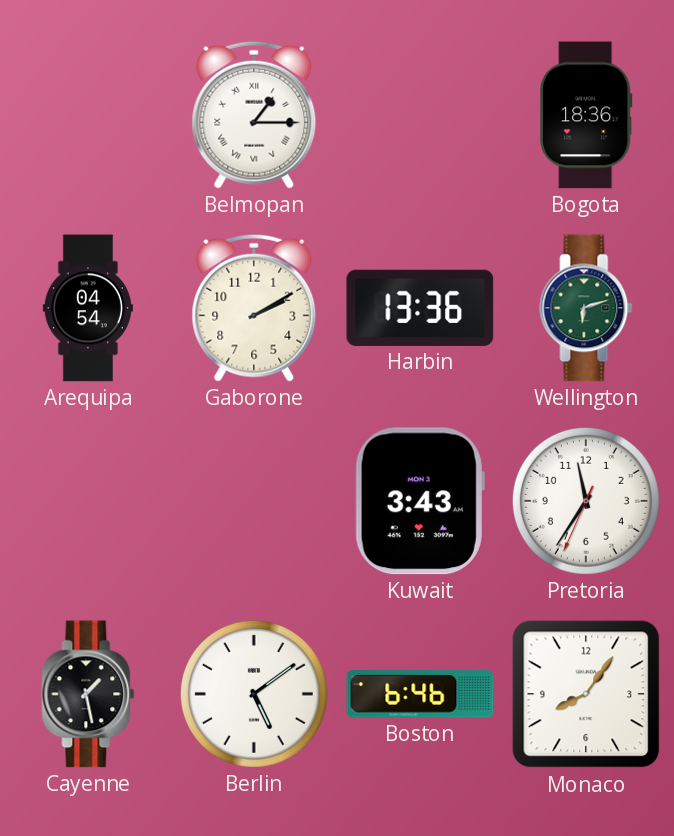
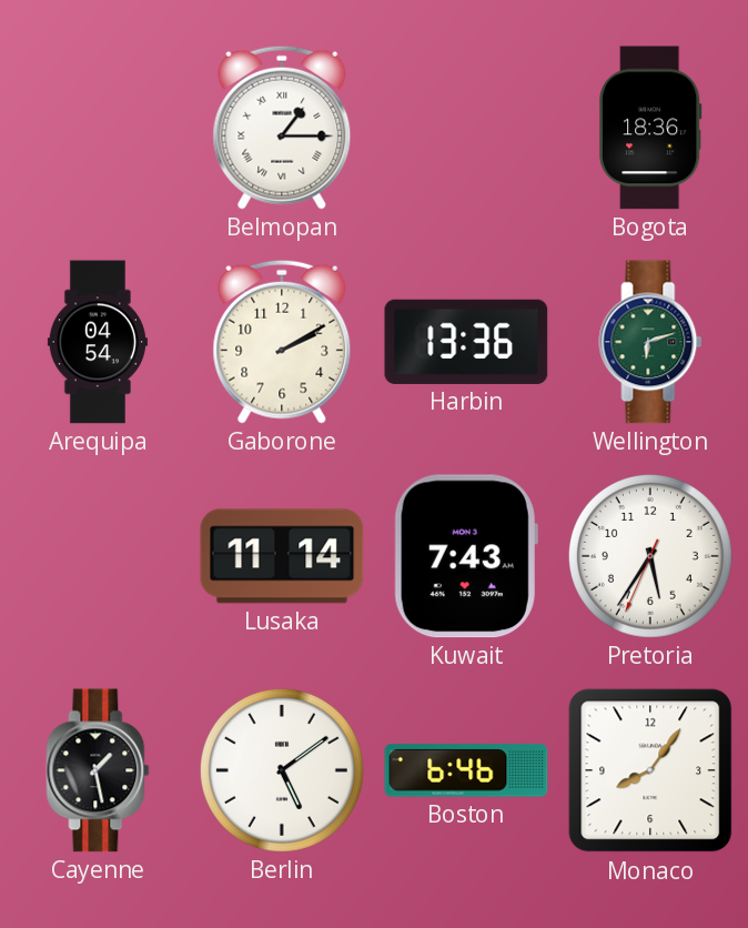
Lusaka: none -> 11:14
Kuwait: 3:43 -> 7:43
Pretoria: 11:35 -> 5:35
